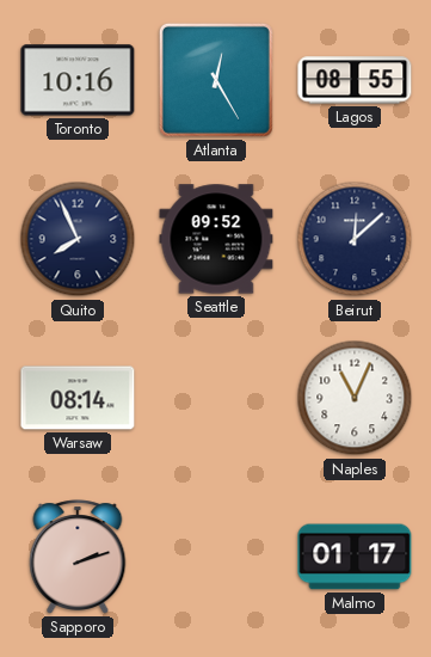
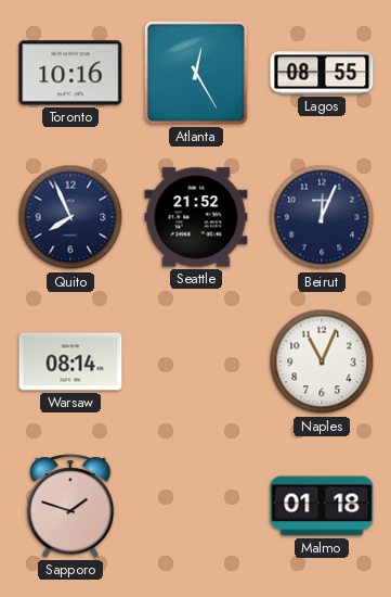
Seattle: 09:52 -> 21:52
Beirut: 12:08 -> 12:04
Sapporo: 2:12 -> 1:48
Malmo: 01:17 -> 01:18
